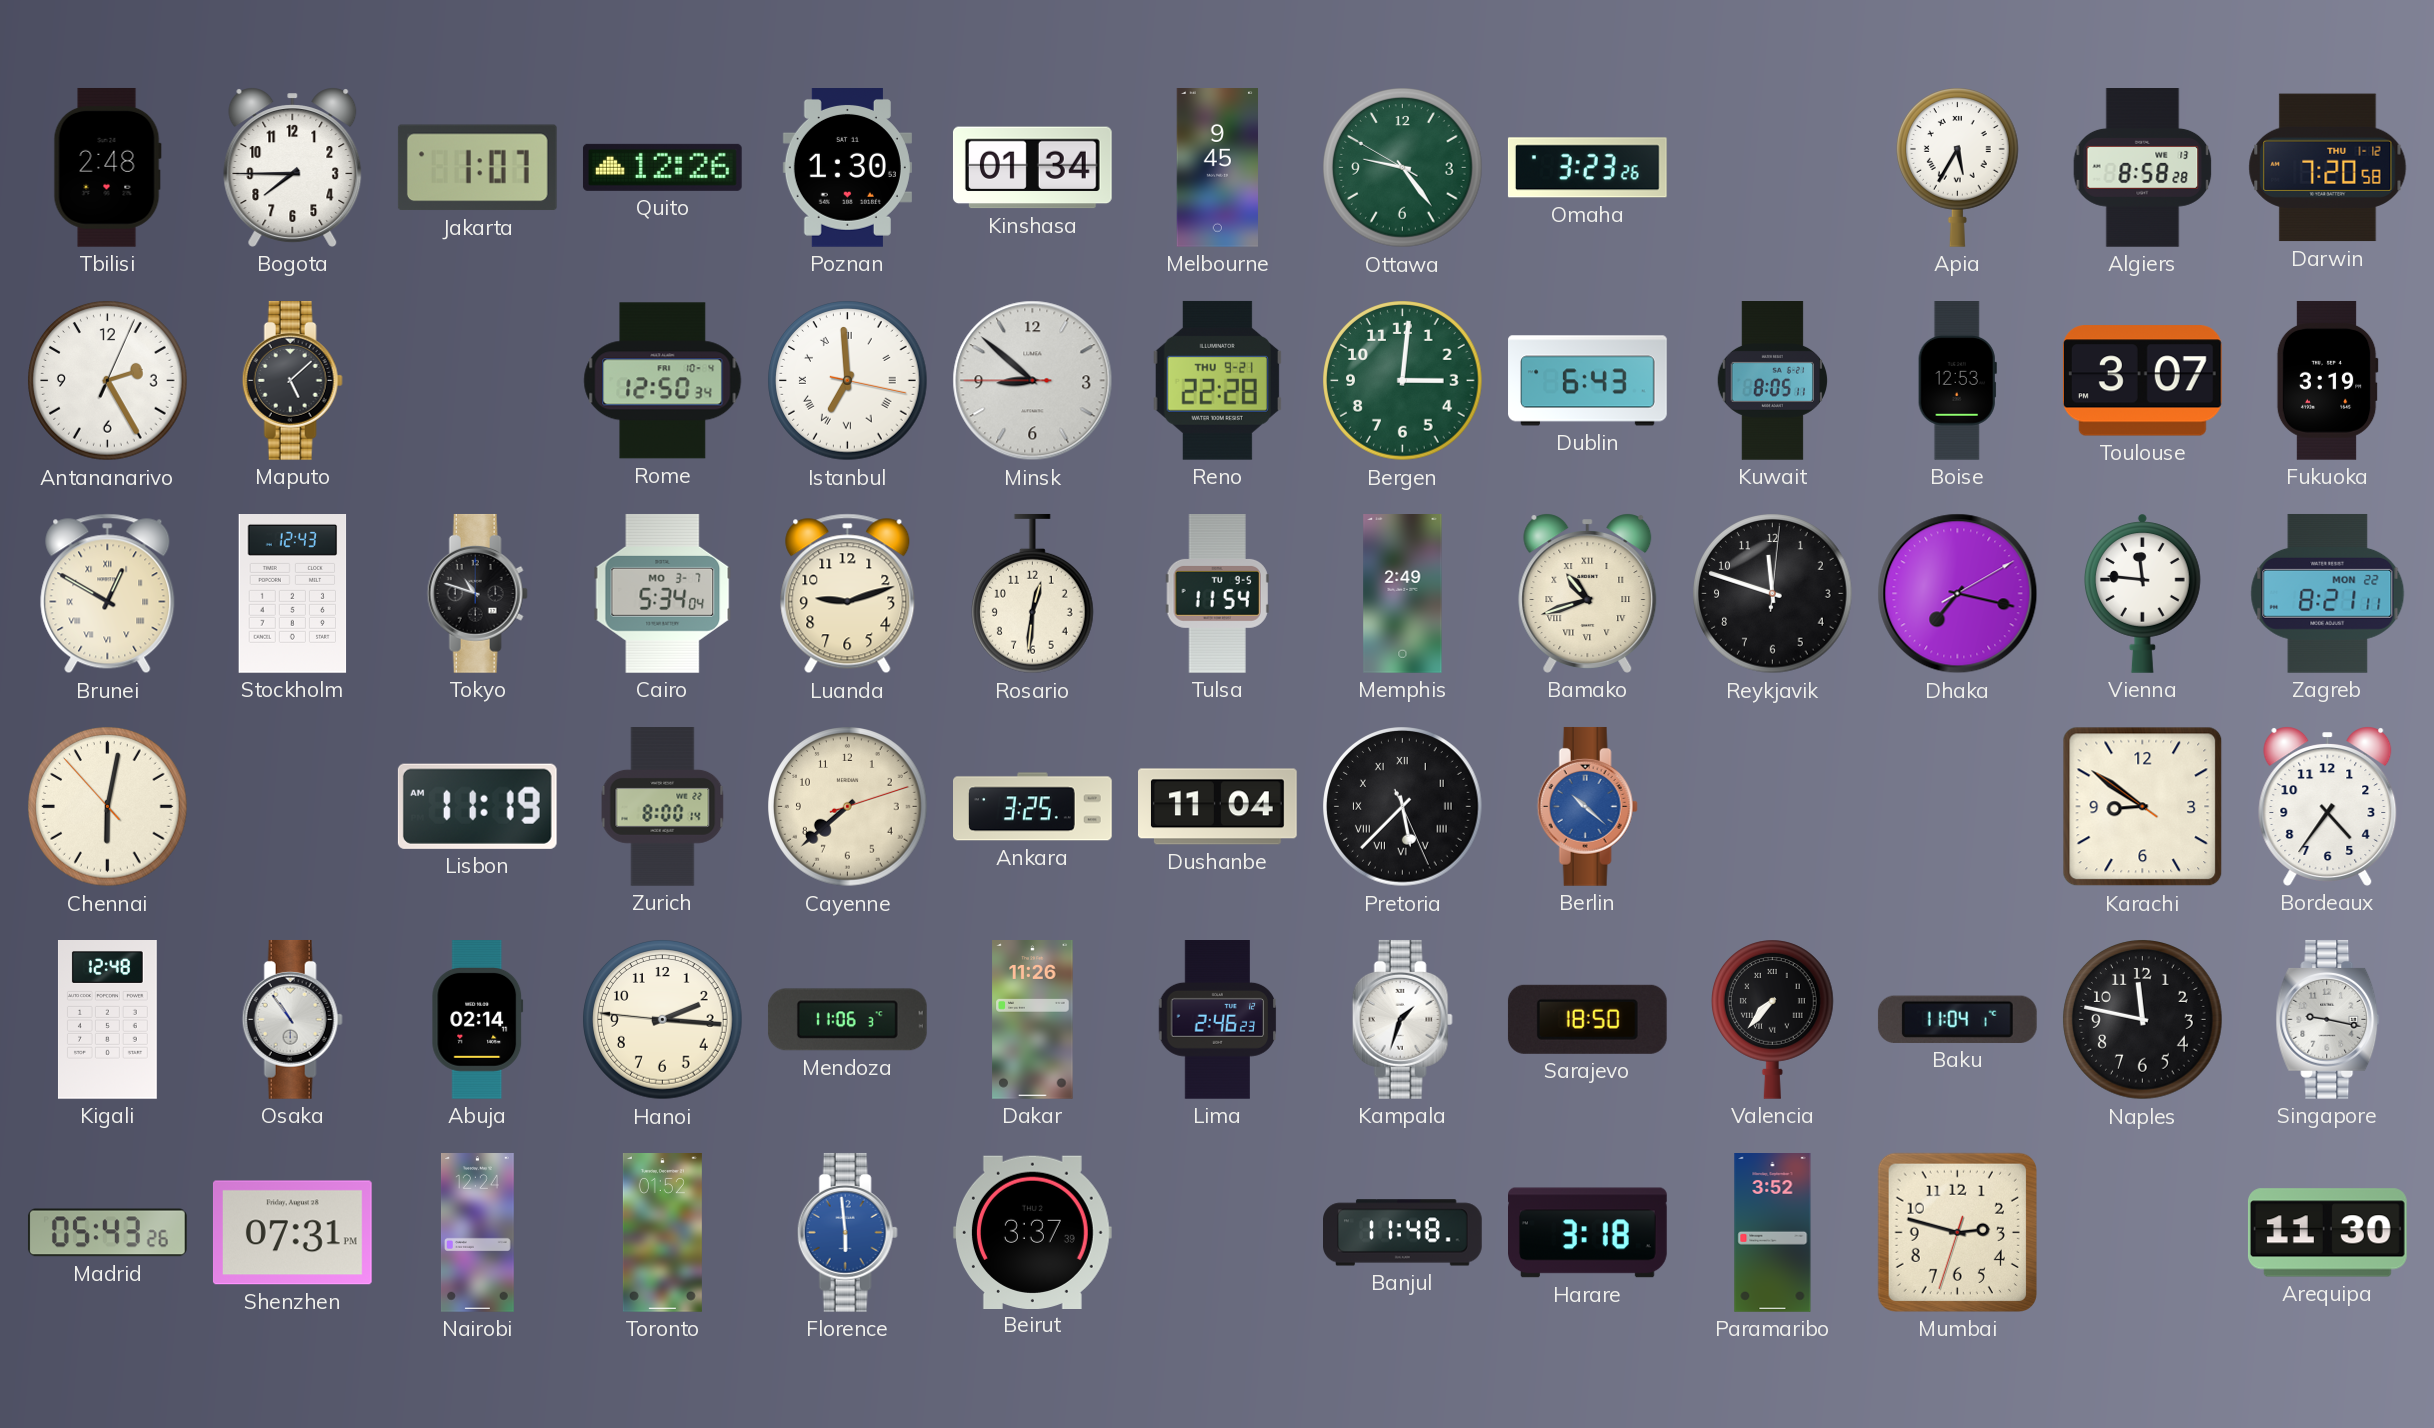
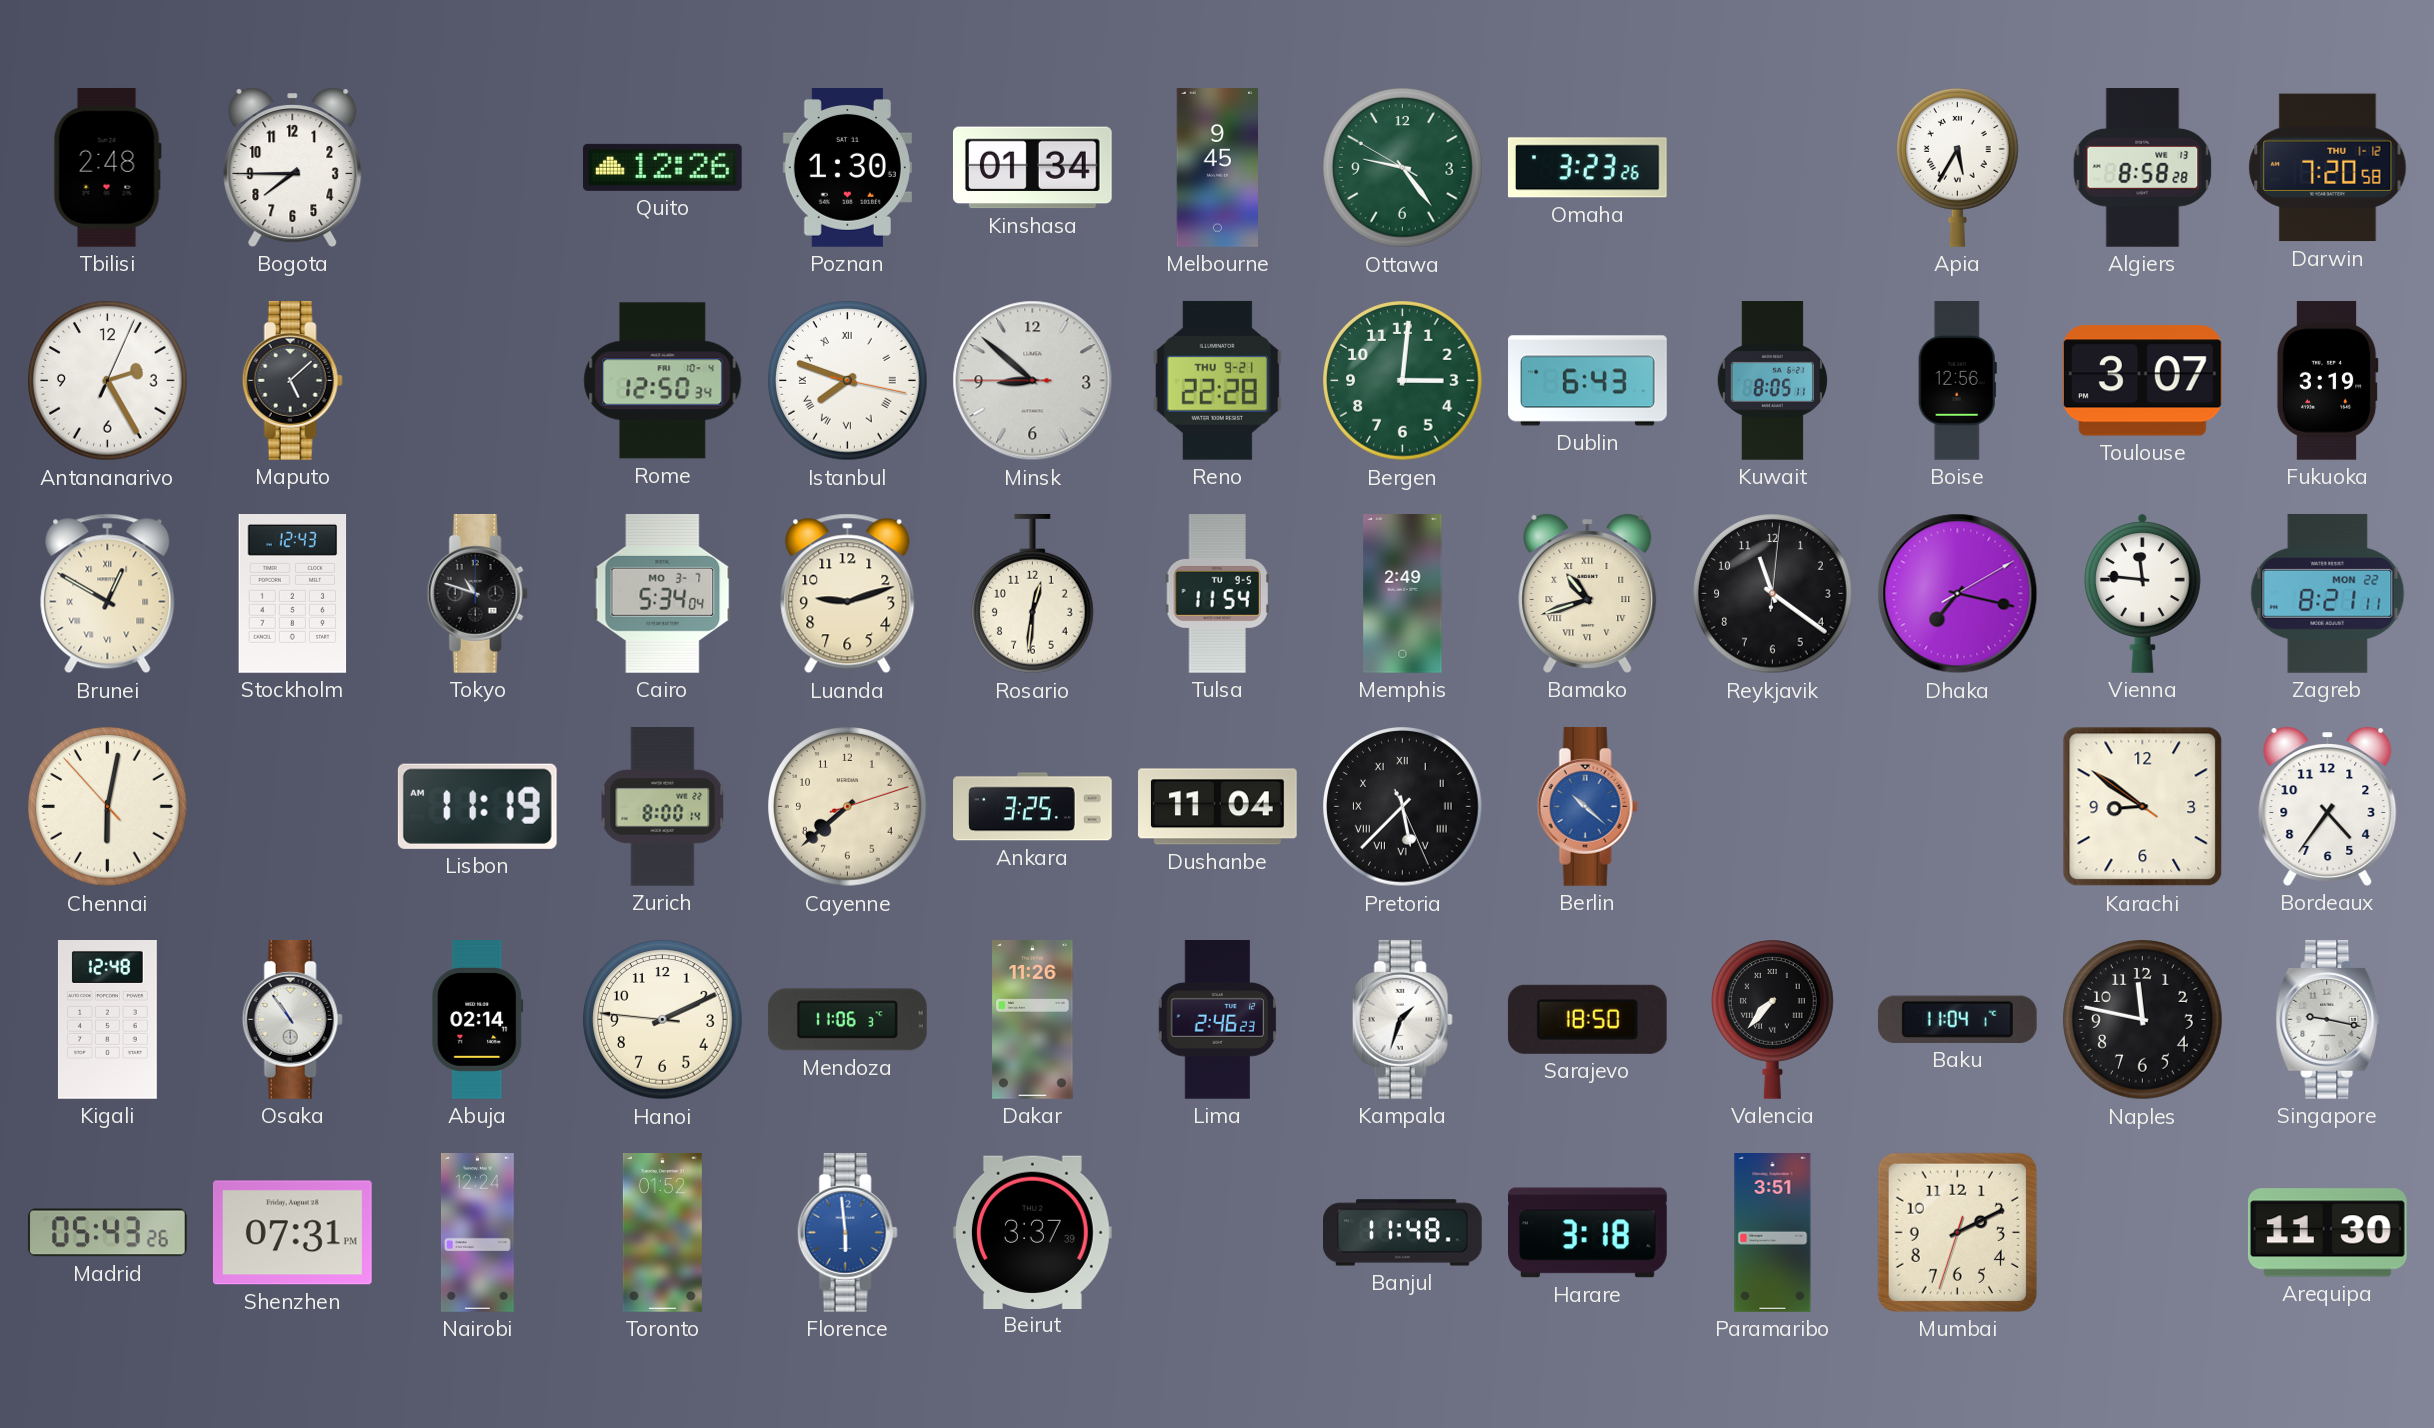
Jakarta: 1:07 -> none
Istanbul: 6:59 -> 7:48
Boise: 12:53 -> 12:56
Reykjavik: 11:48 -> 11:21
Hanoi: 2:15 -> 2:10
Paramaribo: 3:52 -> 3:51
Mumbai: 2:47 -> 2:10
